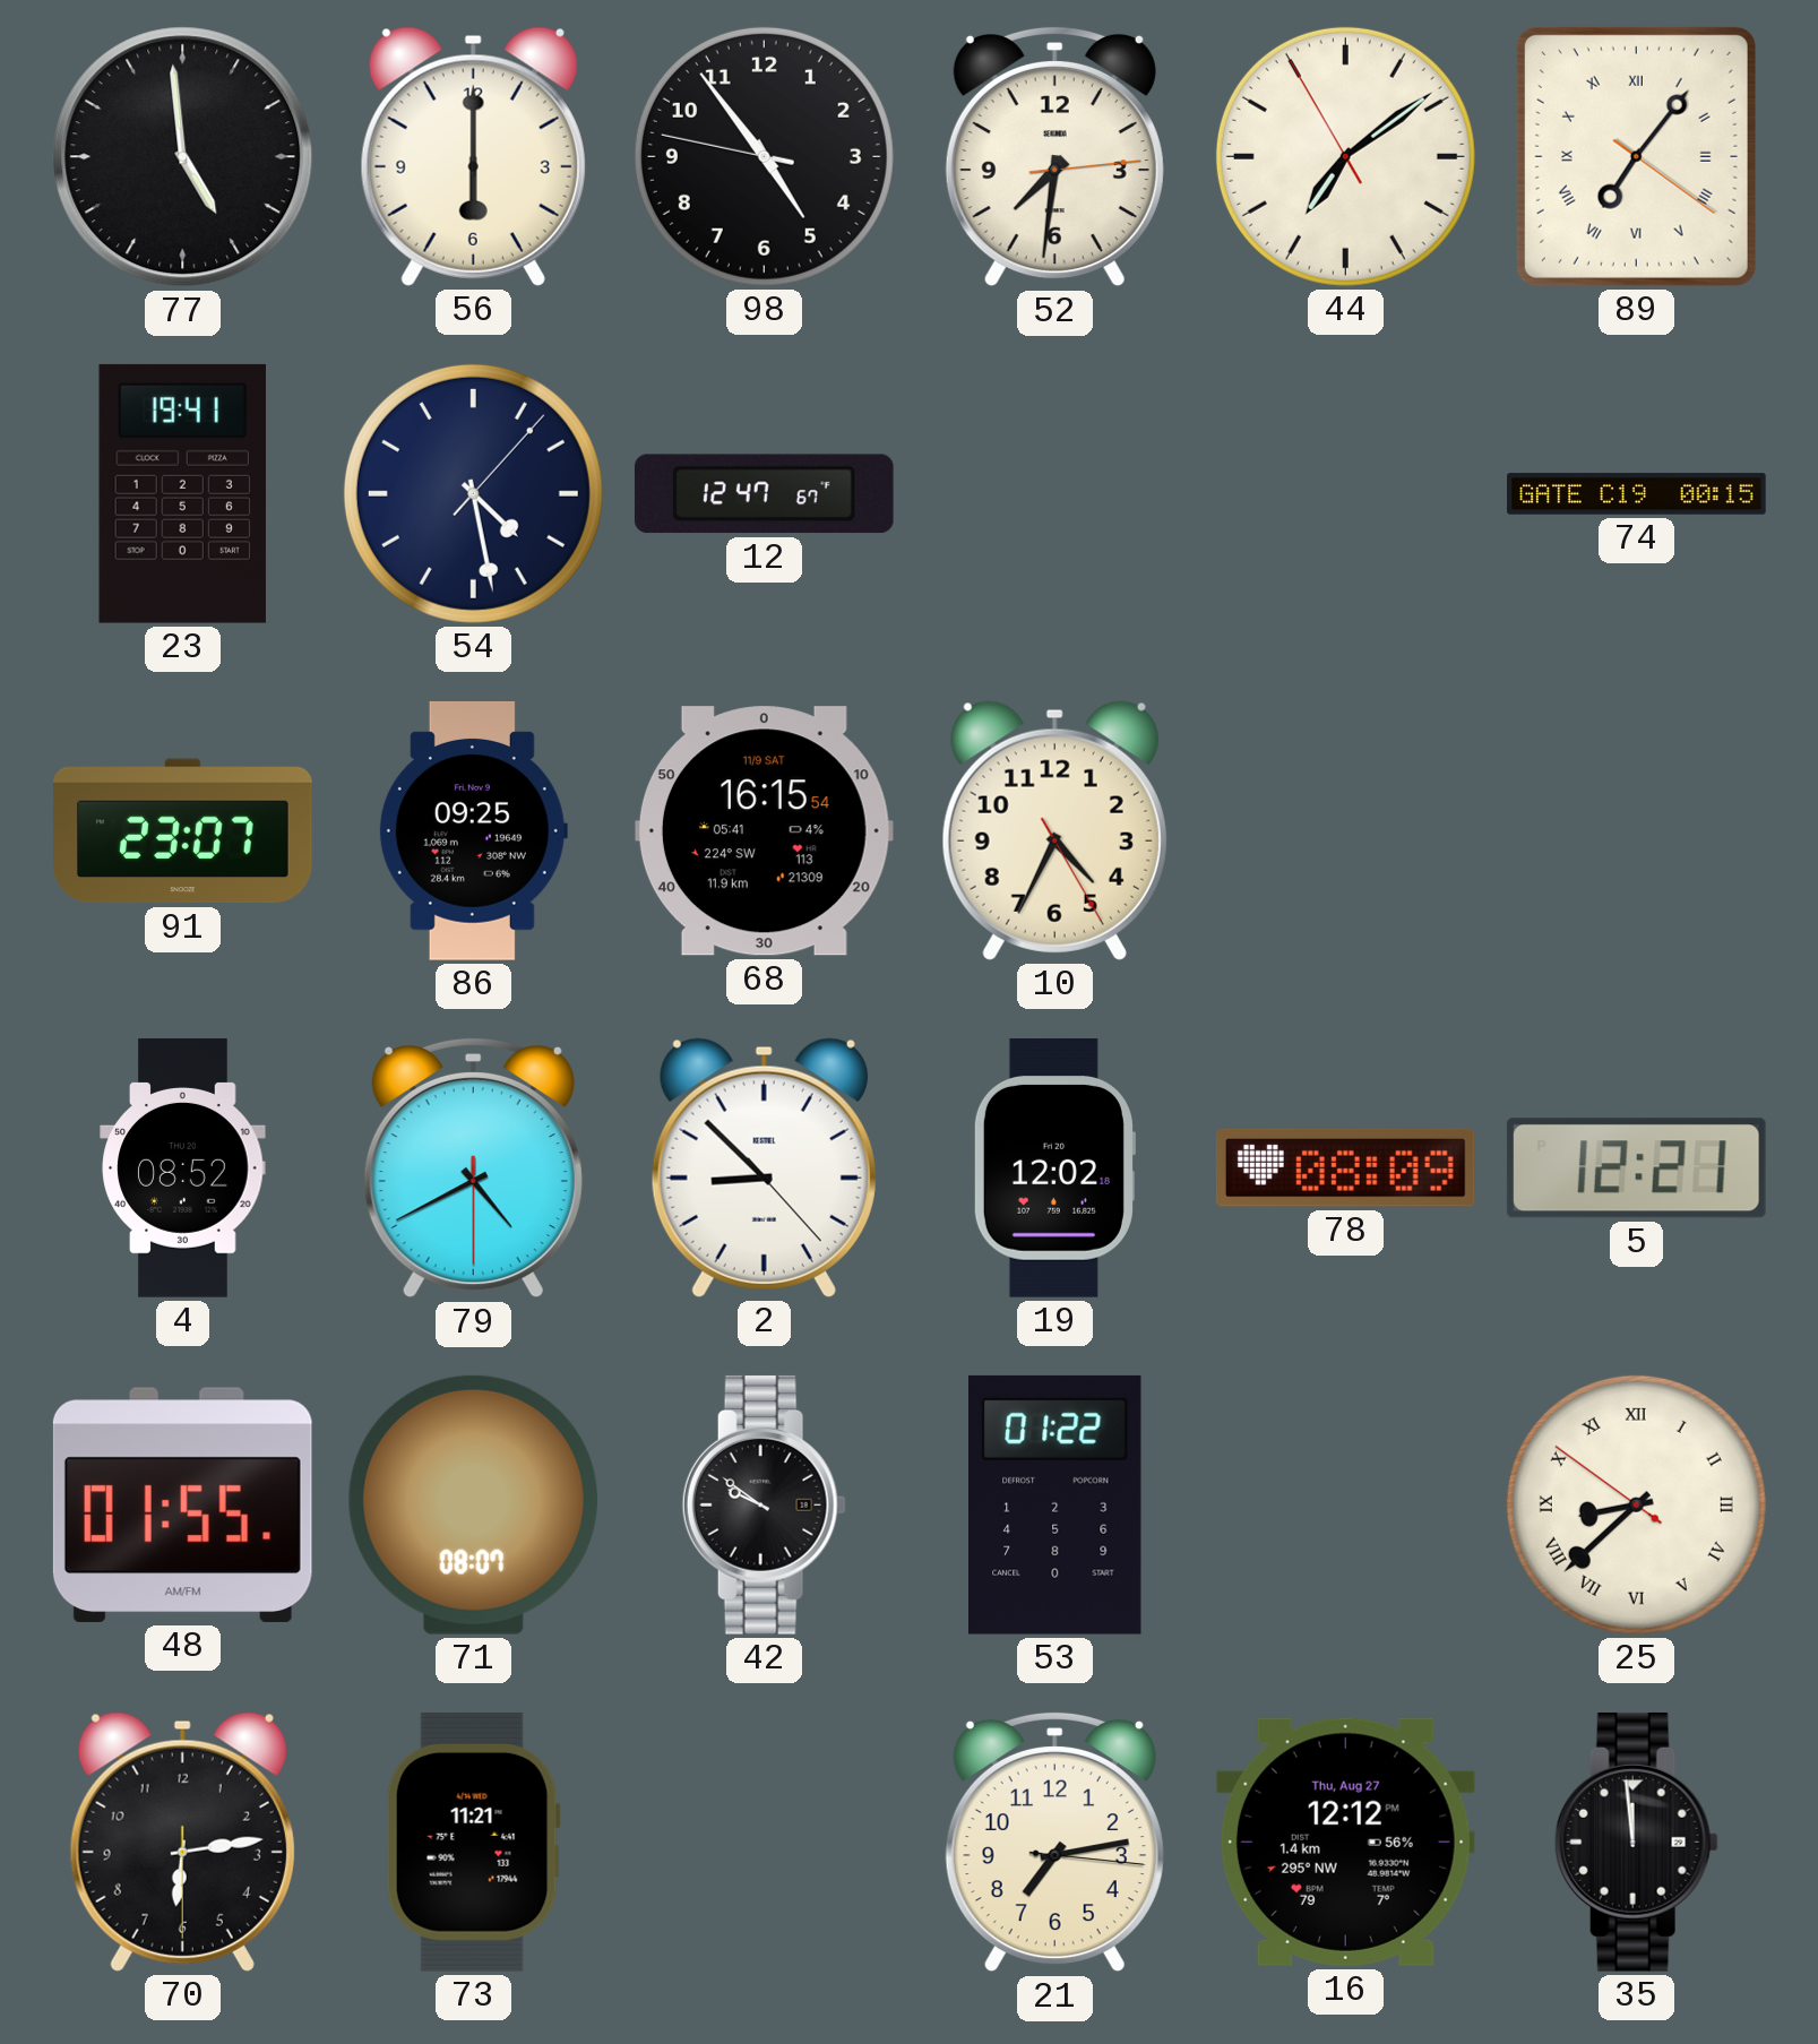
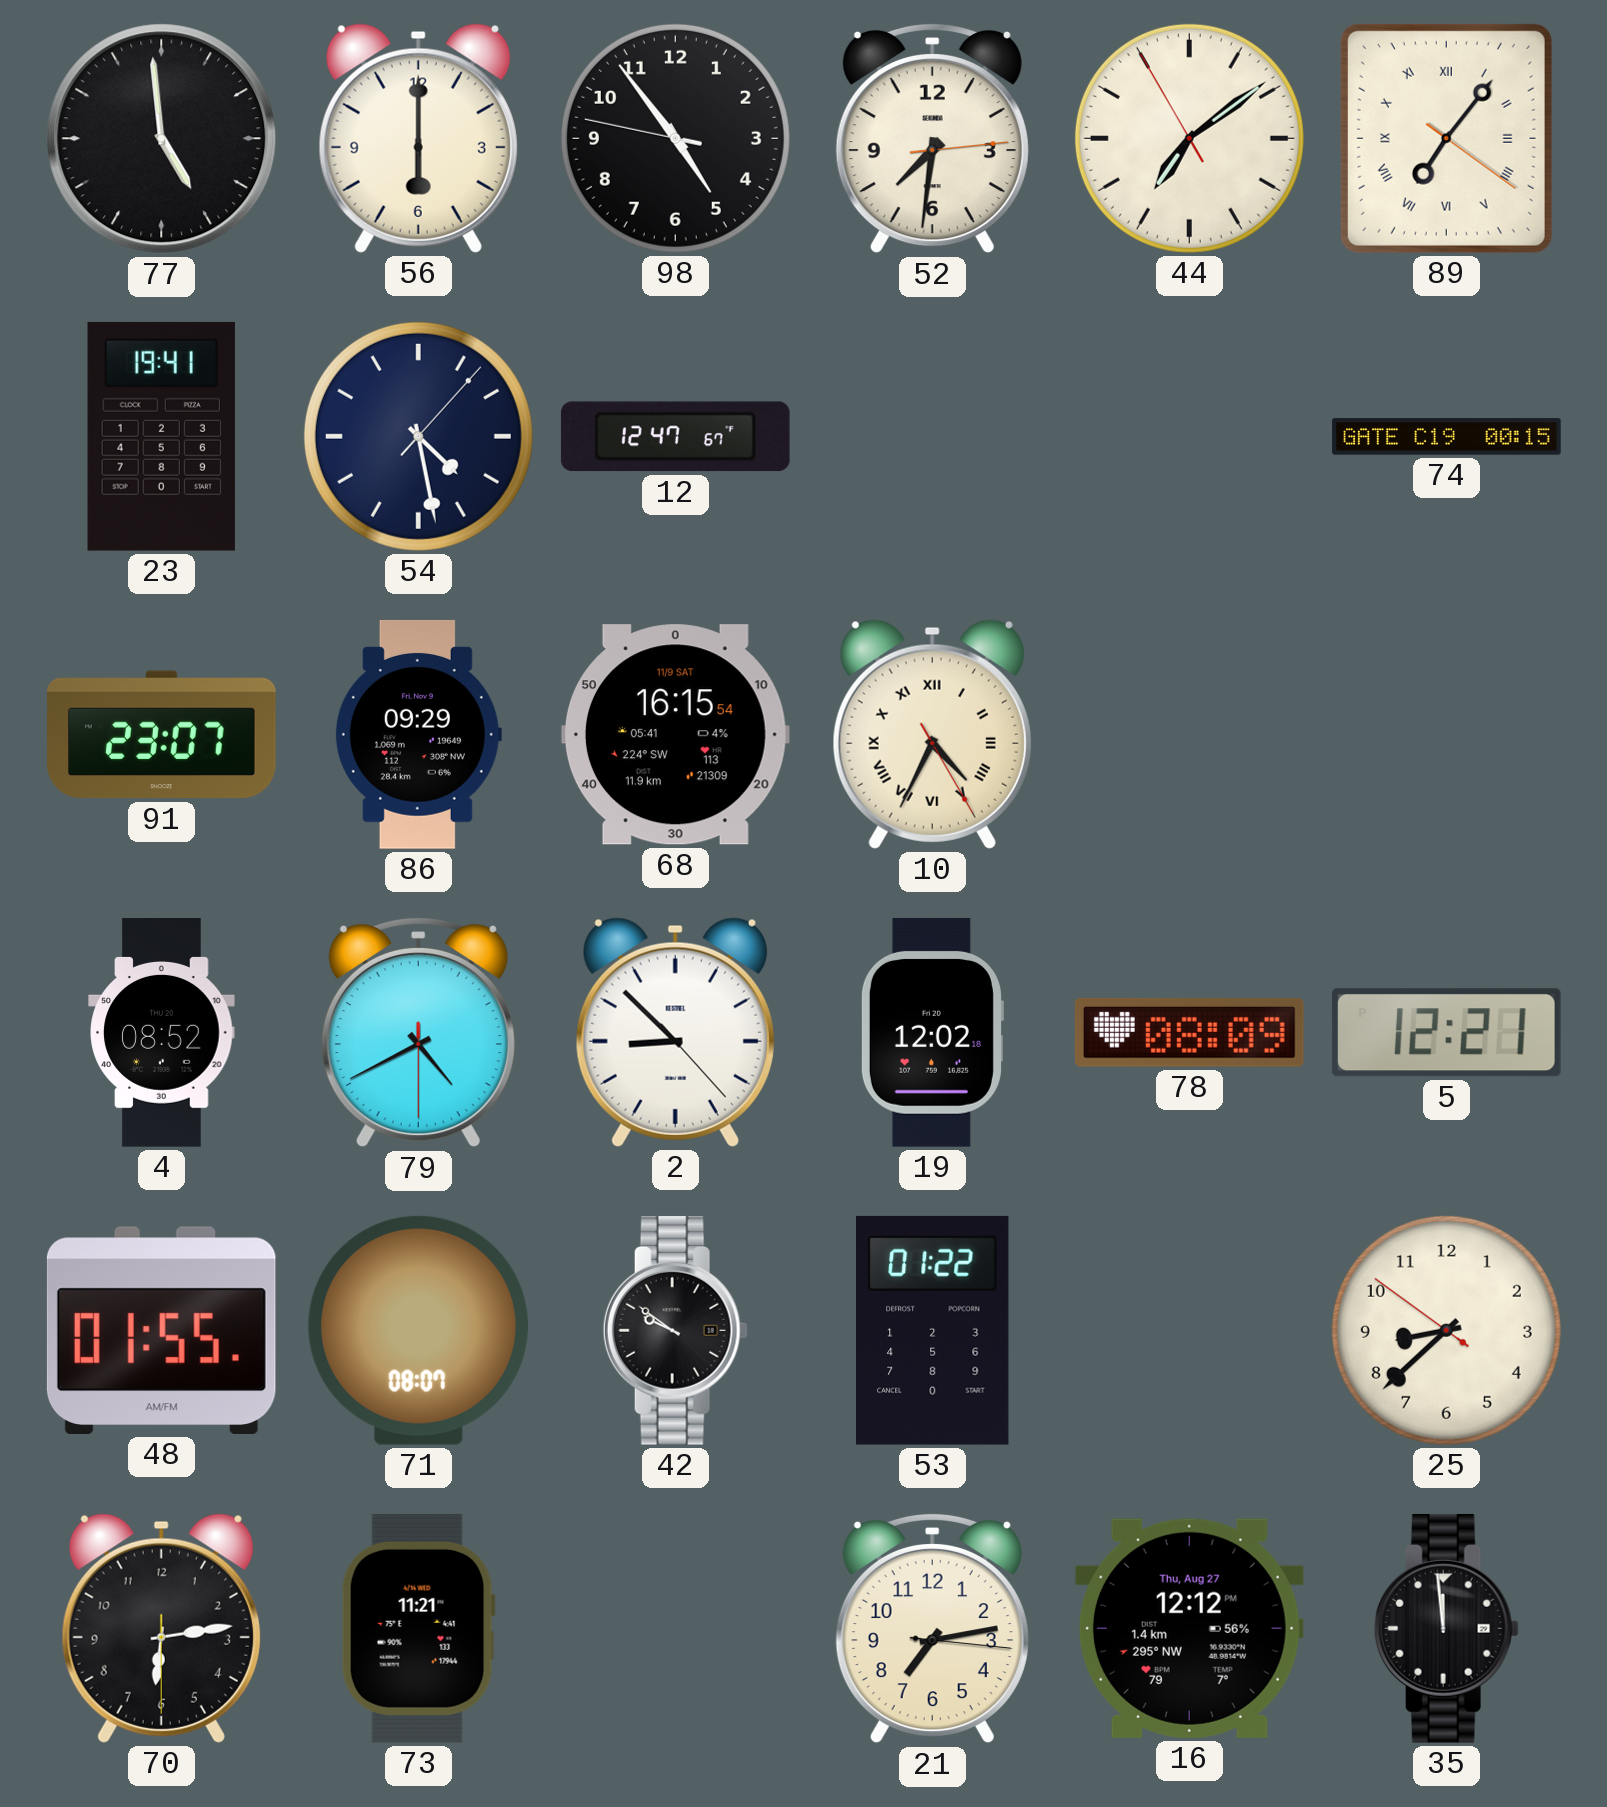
86: 09:25 -> 09:29
10 numerals: Arabic -> Roman
25 numerals: Roman -> Arabic
